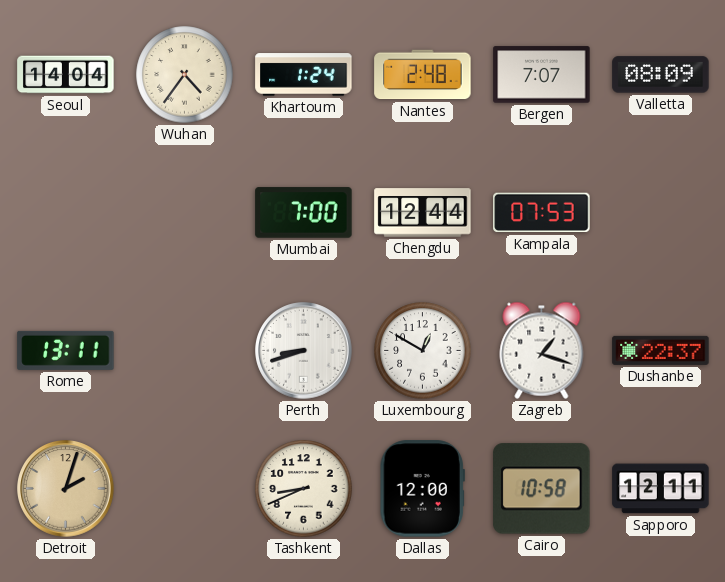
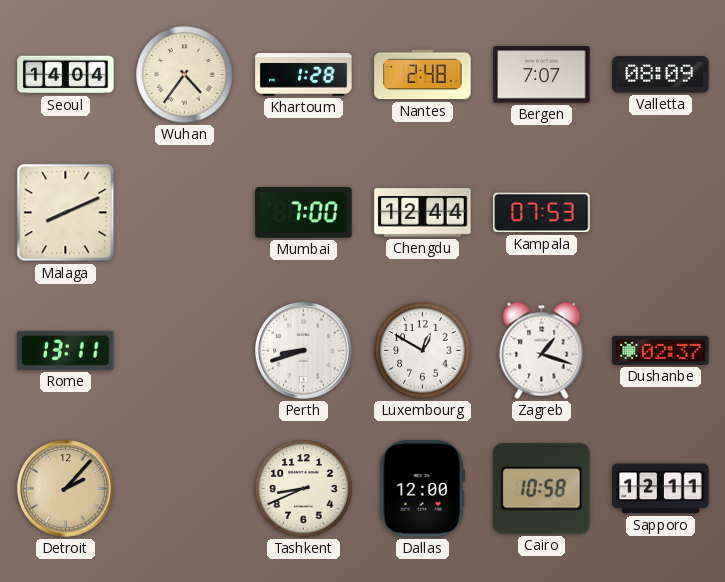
Khartoum: 1:24 -> 1:28
Malaga: none -> 8:11
Dushanbe: 22:37 -> 02:37
Detroit: 2:03 -> 2:07
